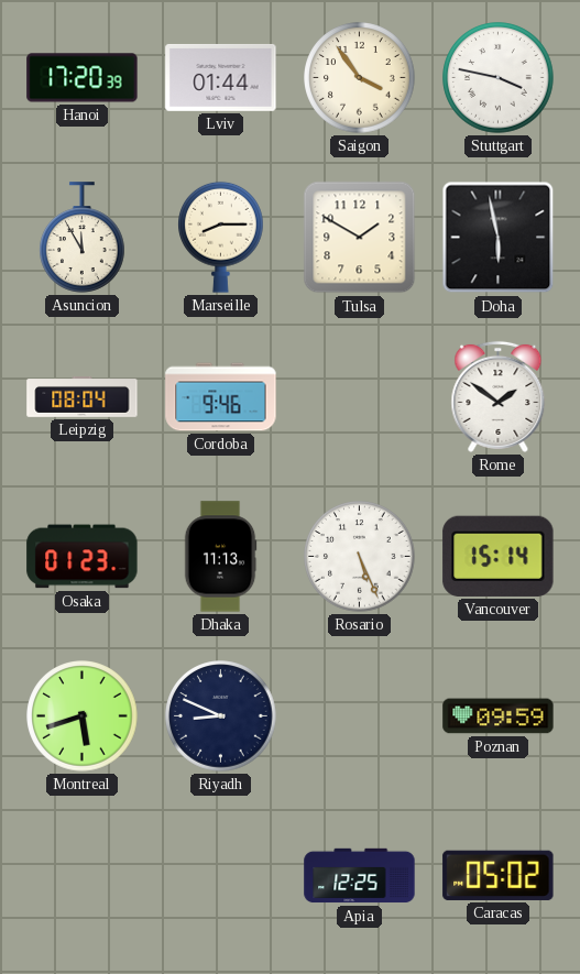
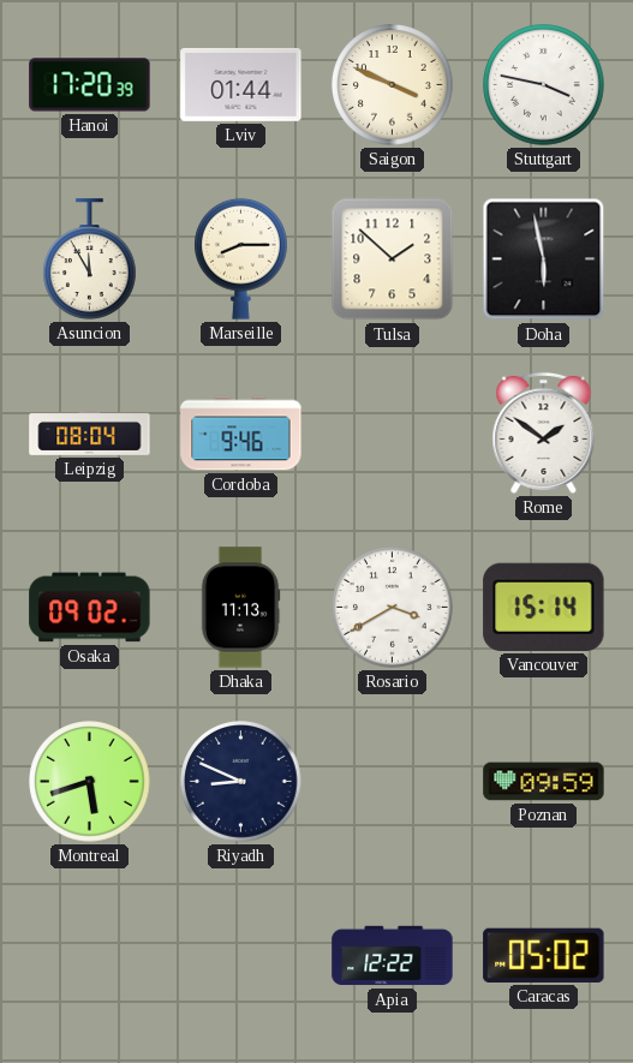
Saigon: 3:54 -> 3:49
Tulsa: 1:50 -> 1:52
Osaka: 01:23 -> 09:02
Rosario: 5:26 -> 3:40
Apia: 12:25 -> 12:22
